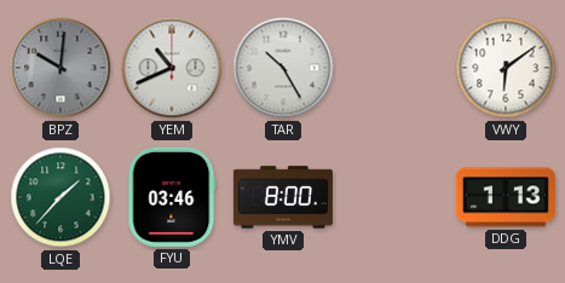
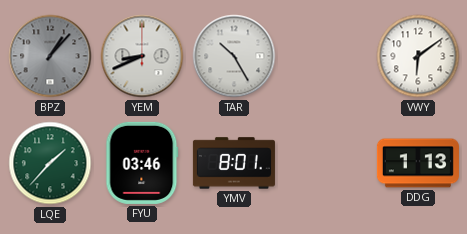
BPZ: 10:01 -> 1:07
YEM: 10:41 -> 8:41
YMV: 8:00 -> 8:01
